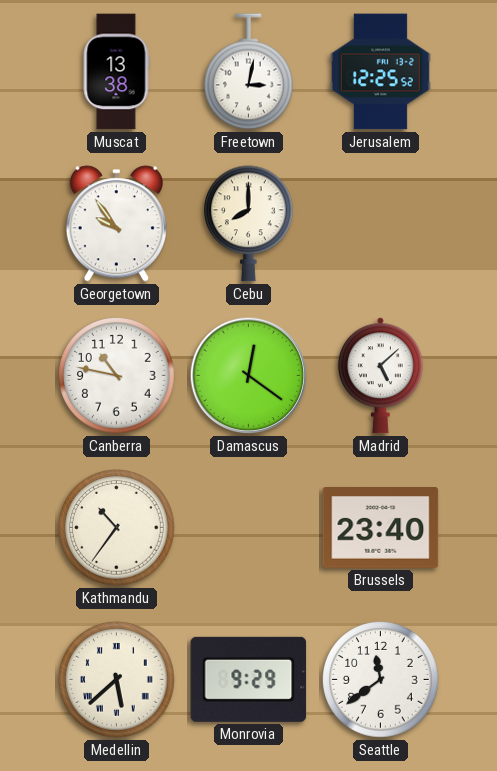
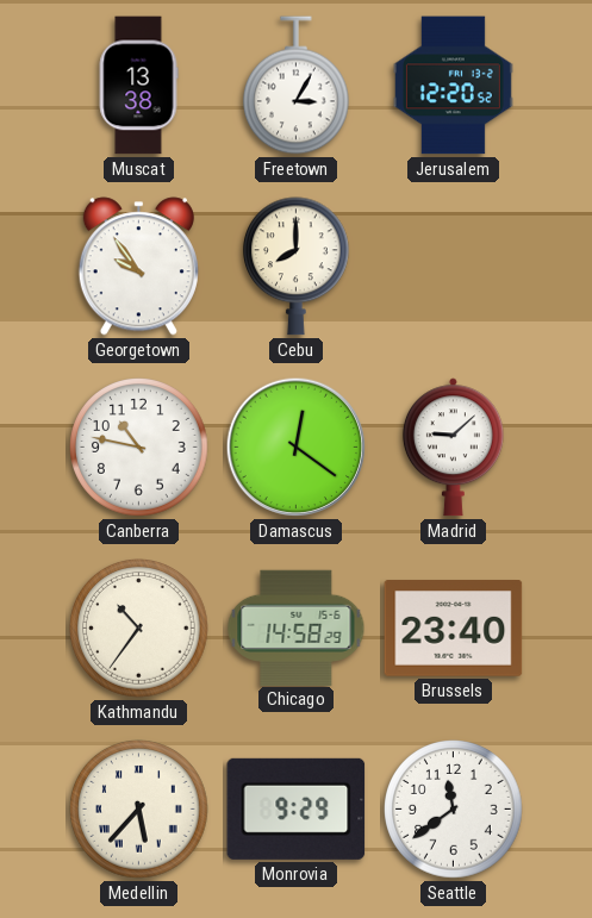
Freetown: 3:02 -> 3:05
Jerusalem: 12:25 -> 12:20
Madrid: 5:08 -> 9:08
Chicago: none -> 14:58
Medellin: 5:38 -> 5:37
